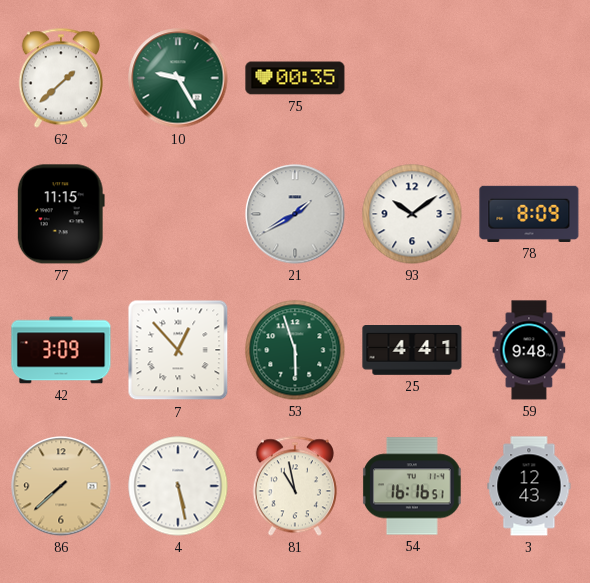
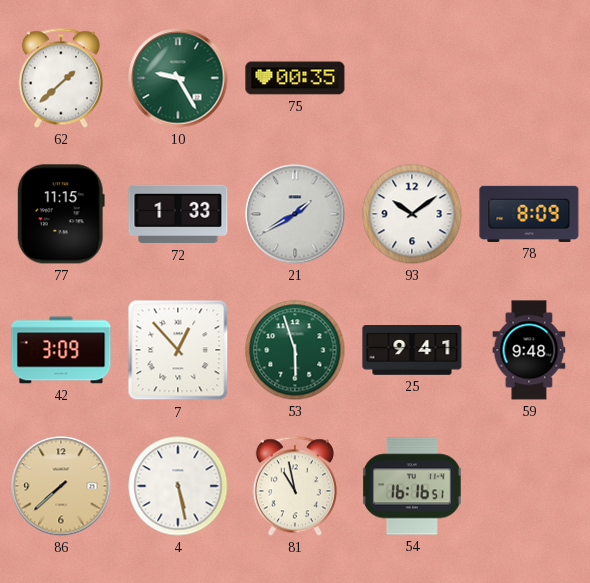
72: none -> 1:33
25: 4:41 -> 9:41
3: 12:43 -> none
